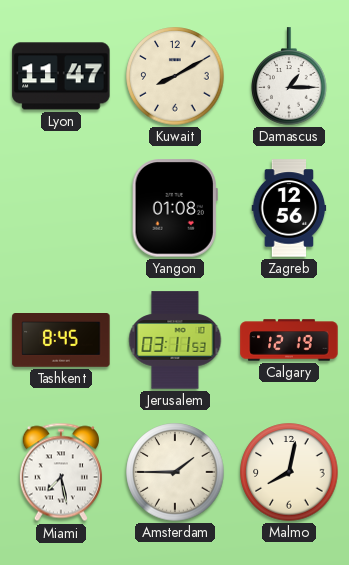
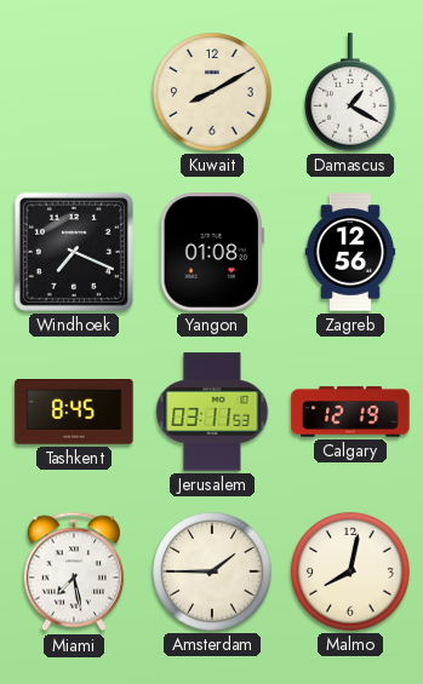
Lyon: 11:47 -> none
Damascus: 1:15 -> 1:20
Windhoek: none -> 7:19
